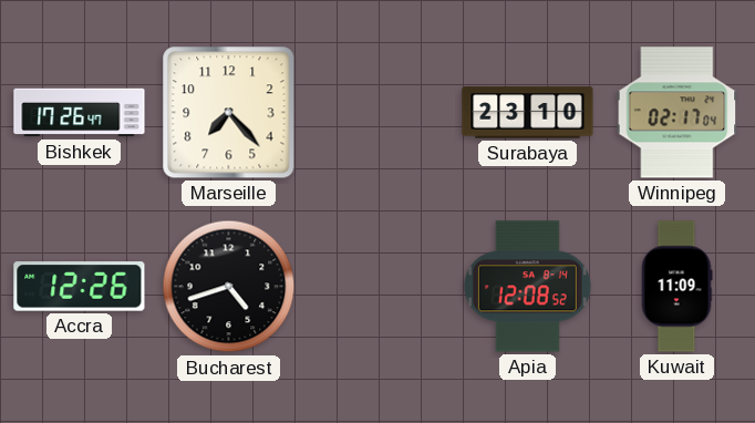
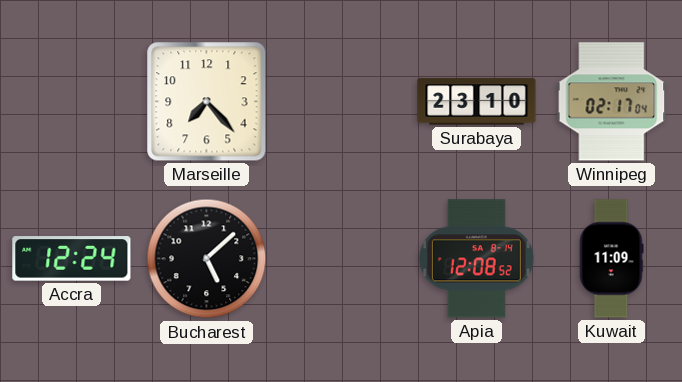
Bishkek: 17:26 -> none
Accra: 12:26 -> 12:24
Bucharest: 4:42 -> 5:08
